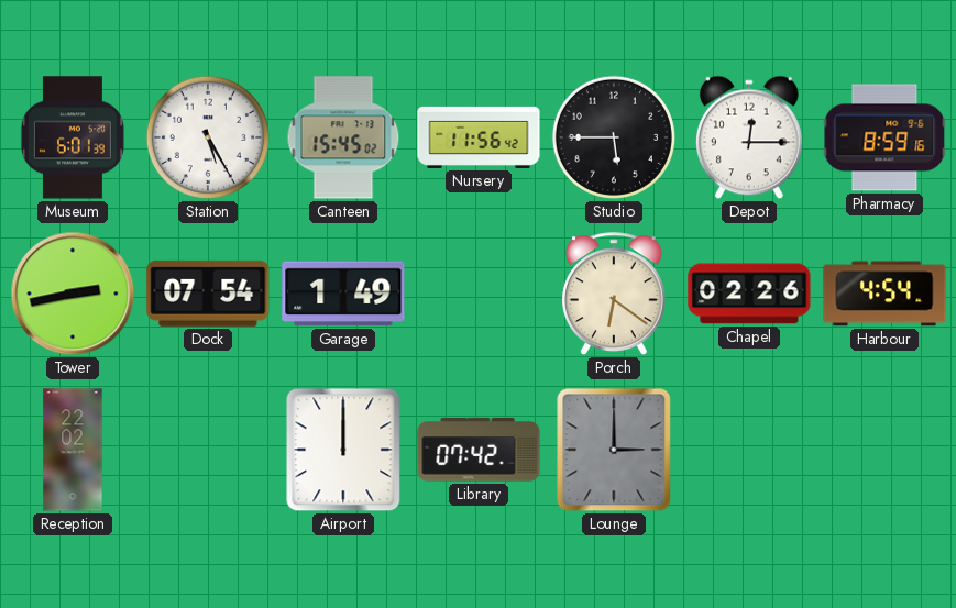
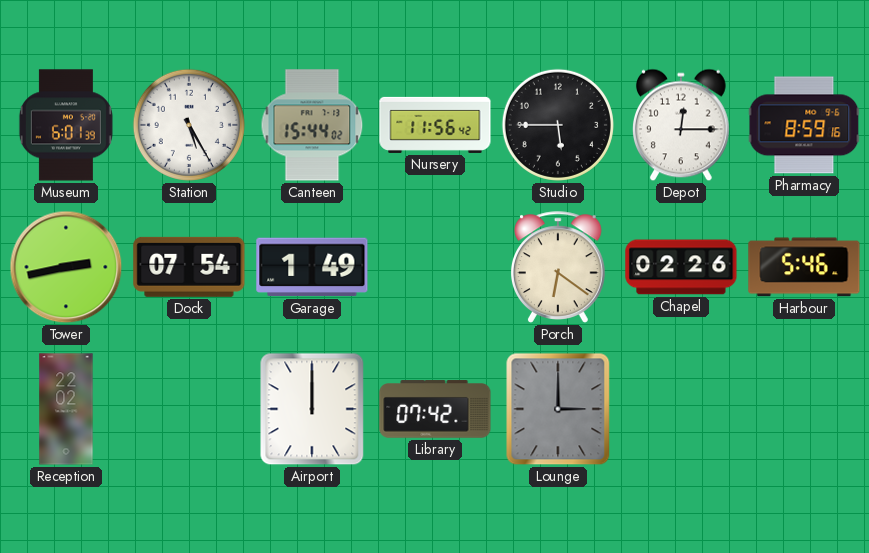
Canteen: 15:45 -> 15:44
Harbour: 4:54 -> 5:46
